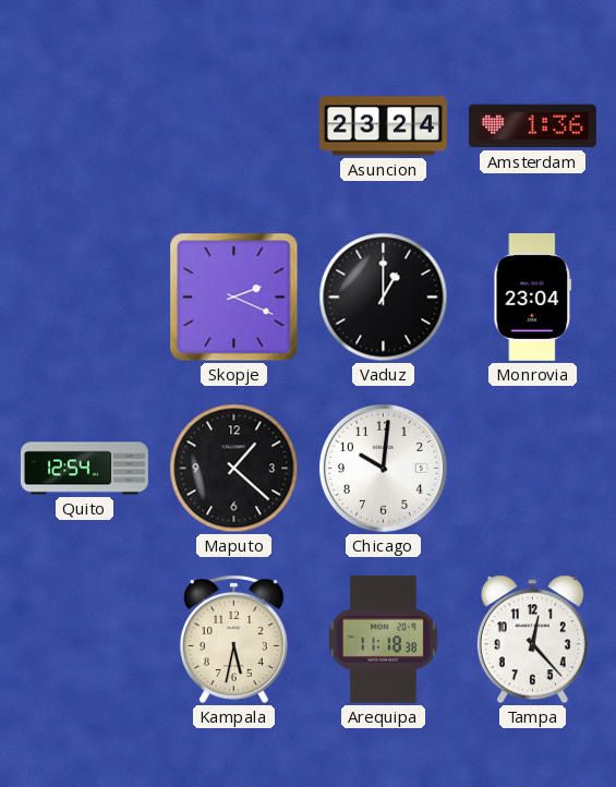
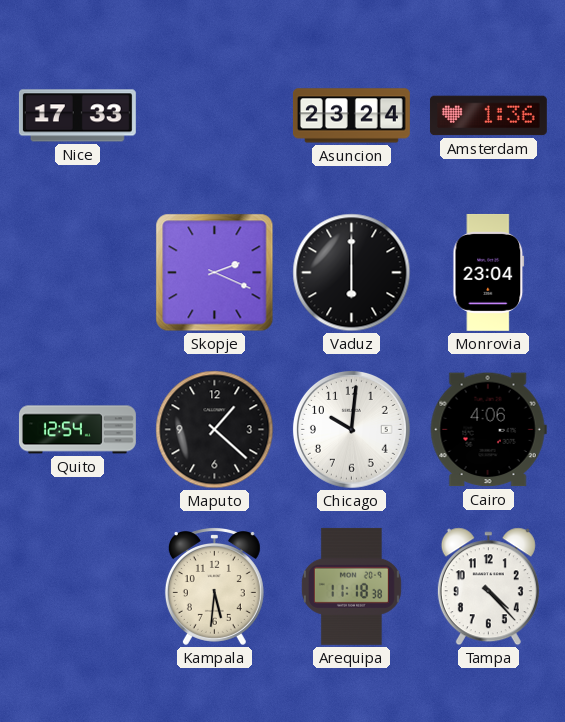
Nice: none -> 17:33
Vaduz: 1:00 -> 6:00
Cairo: none -> 4:06
Kampala: 5:32 -> 5:31
Tampa: 12:23 -> 4:23
